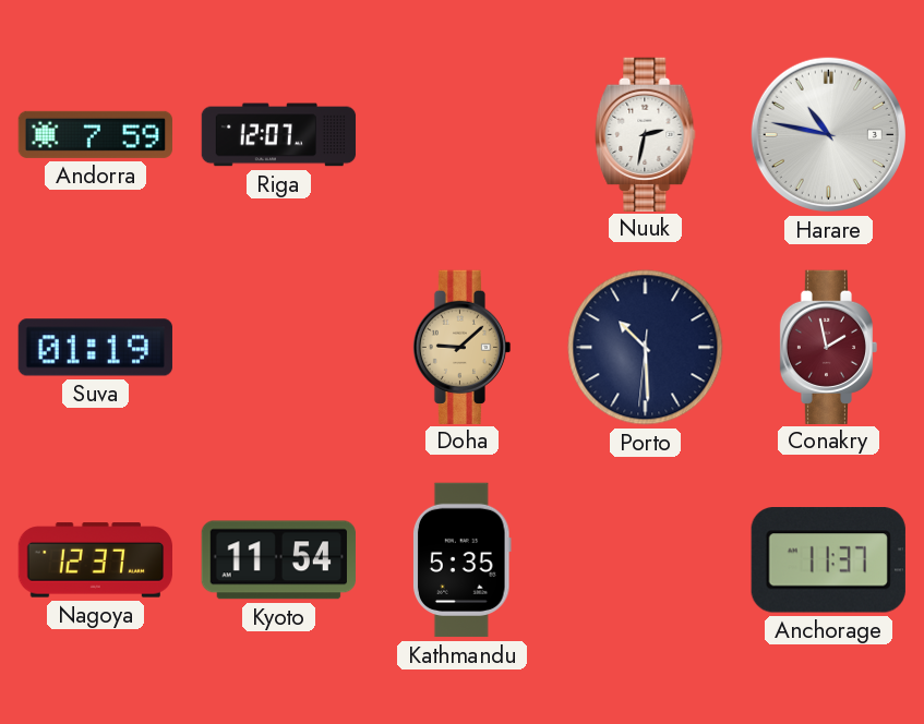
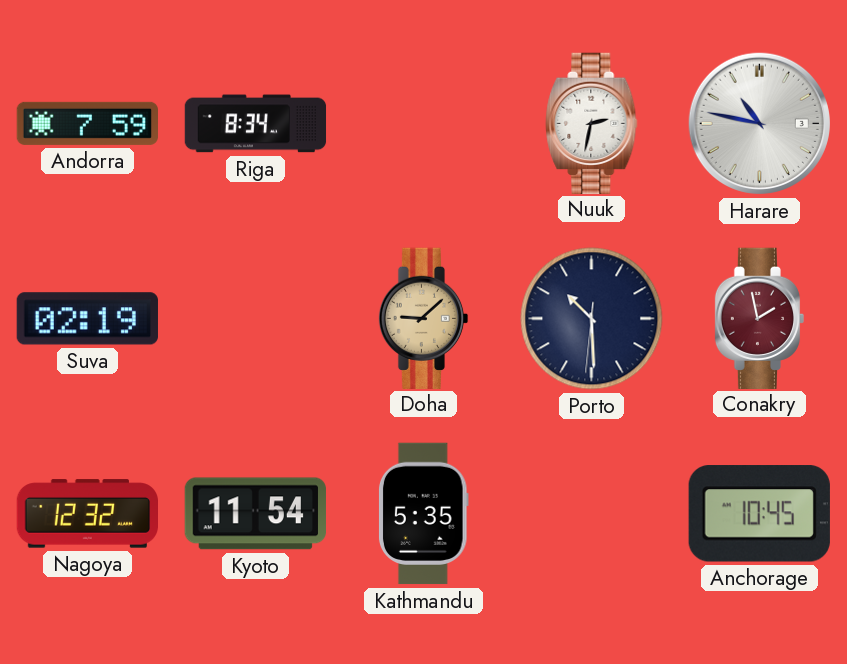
Riga: 12:07 -> 8:34
Suva: 01:19 -> 02:19
Nagoya: 12:37 -> 12:32
Anchorage: 11:37 -> 10:45
